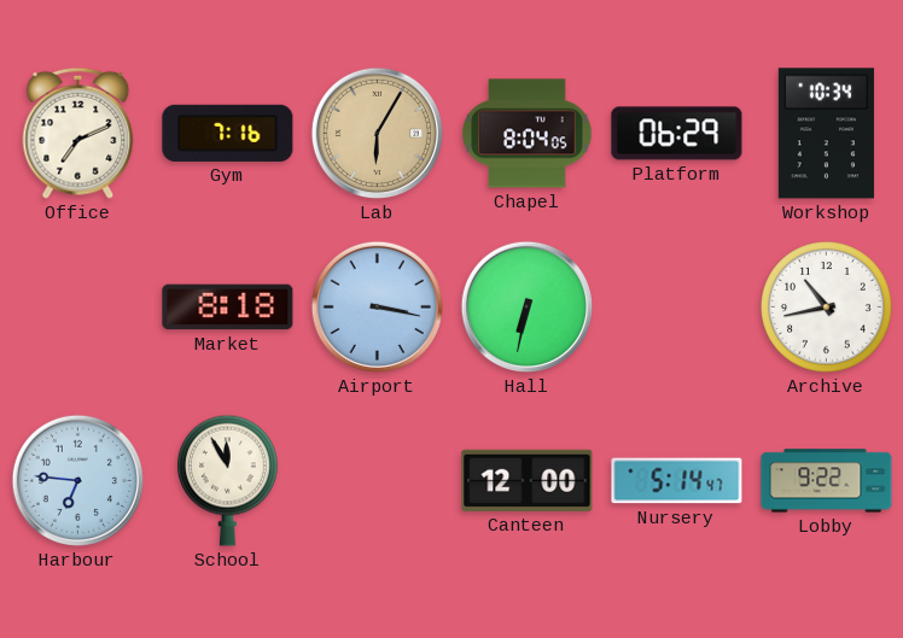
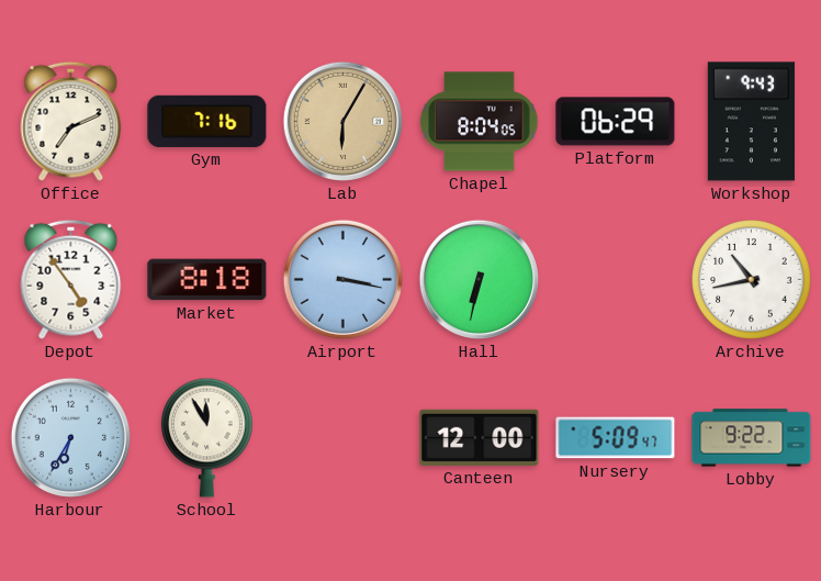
Workshop: 10:34 -> 9:43
Depot: none -> 4:54
Harbour: 6:46 -> 6:35
Nursery: 5:14 -> 5:09
